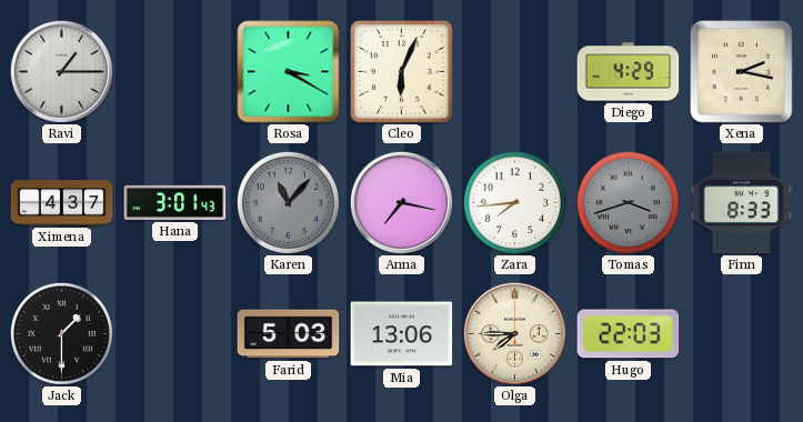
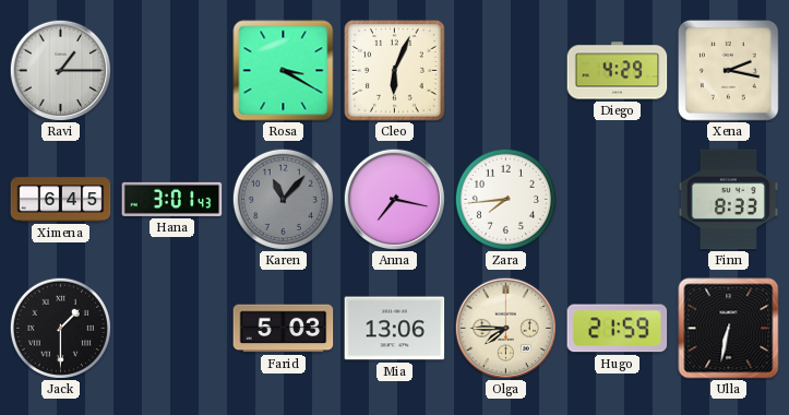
Ximena: 4:37 -> 6:45
Tomas: 3:42 -> none
Hugo: 22:03 -> 21:59
Ulla: none -> 6:32
